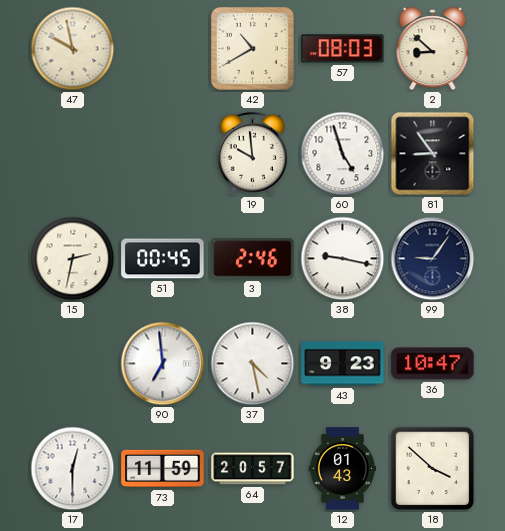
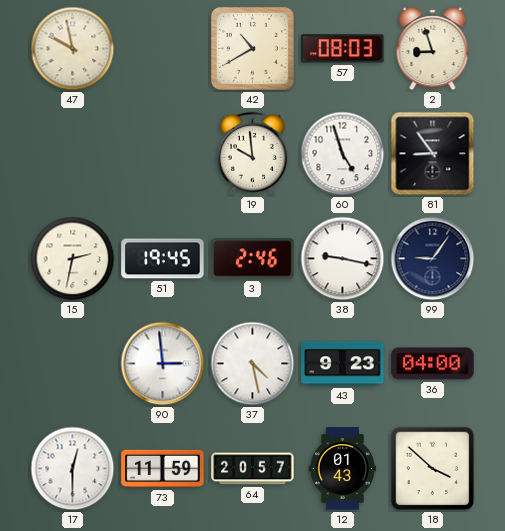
2: 8:52 -> 8:57
51: 00:45 -> 19:45
90: 6:59 -> 2:59
36: 10:47 -> 04:00
